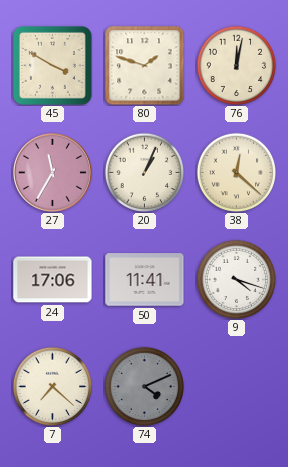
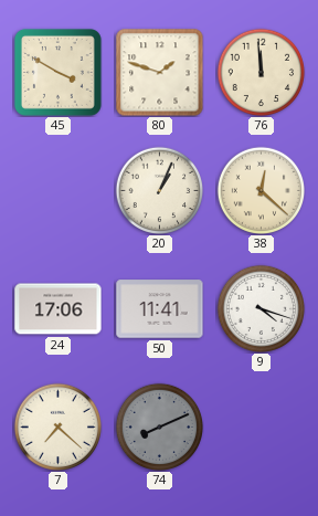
76: 12:02 -> 11:59
27: 11:35 -> none
74: 4:11 -> 8:11
